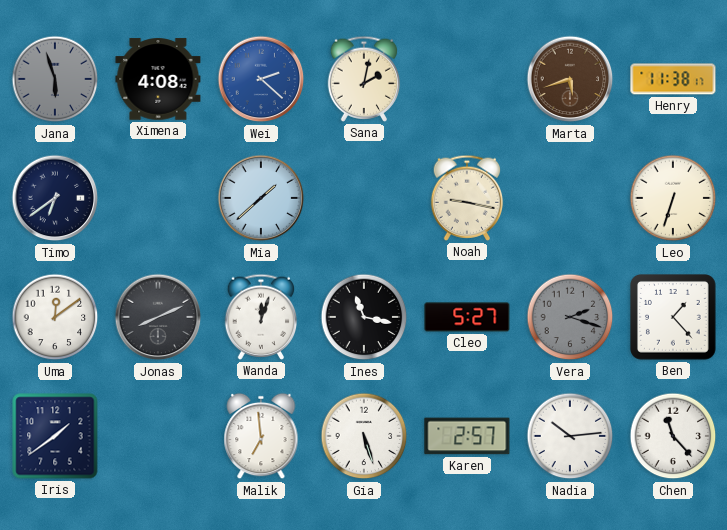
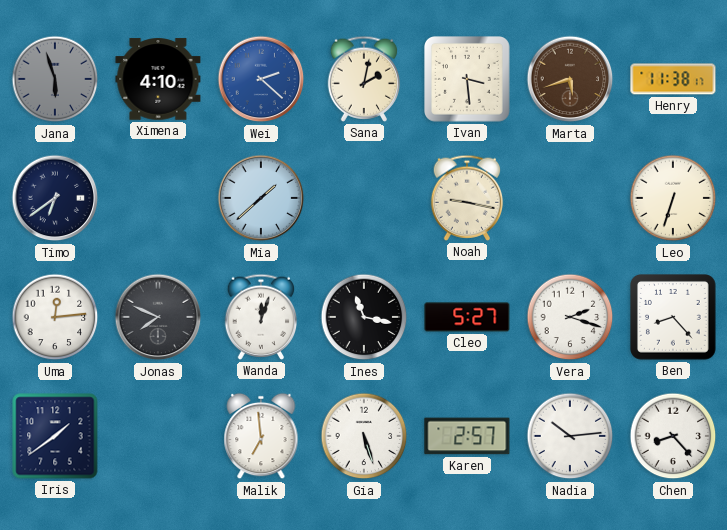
Ximena: 4:08 -> 4:10
Ivan: none -> 3:29
Uma: 12:09 -> 12:14
Jonas: 8:11 -> 7:49
Vera dial: grey -> white
Ben: 1:23 -> 8:23
Chen: 11:23 -> 8:23
